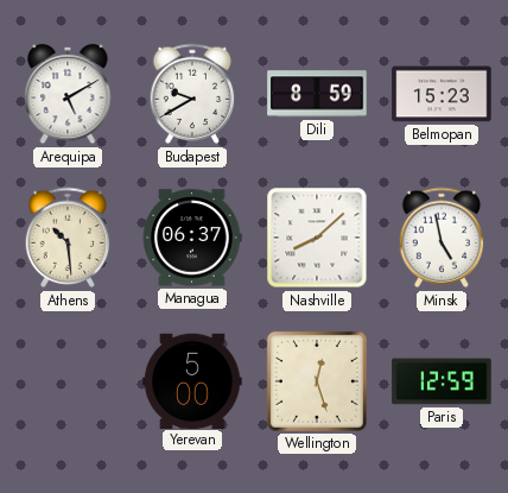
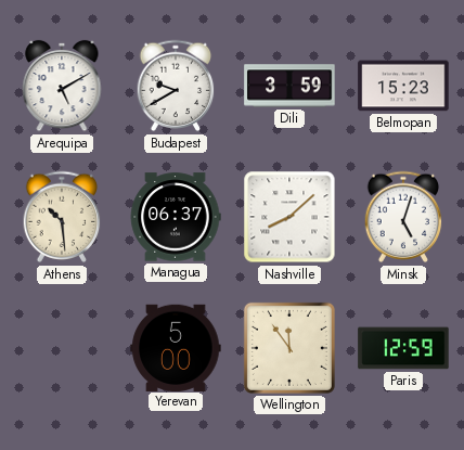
Dili: 8:59 -> 3:59
Minsk: 4:58 -> 5:03
Wellington: 12:27 -> 11:54
